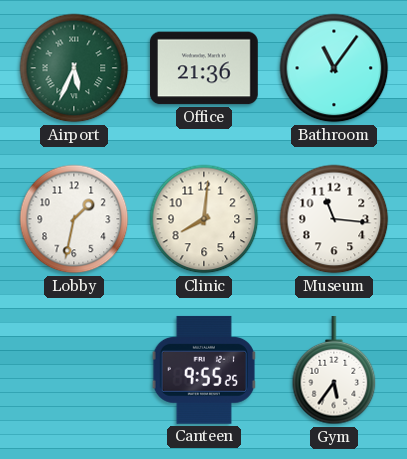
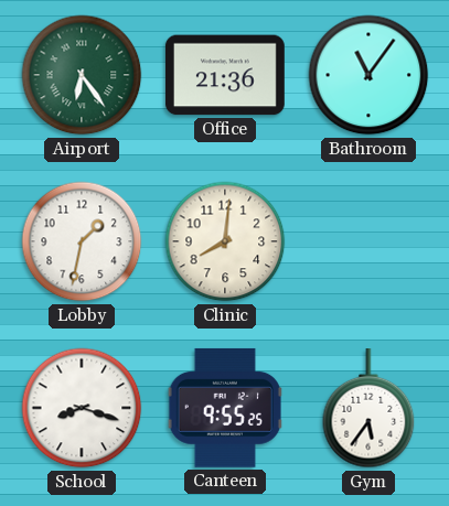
Airport: 5:34 -> 6:24
Museum: 11:16 -> none
School: none -> 8:18
